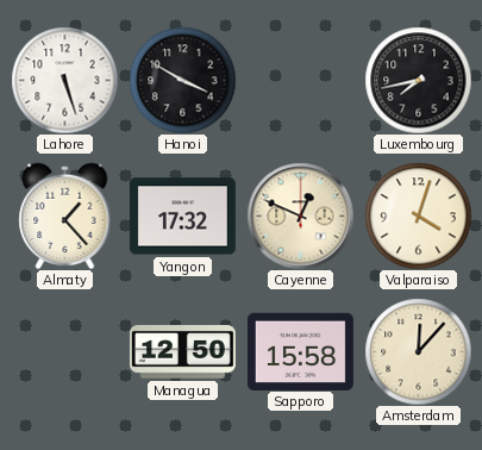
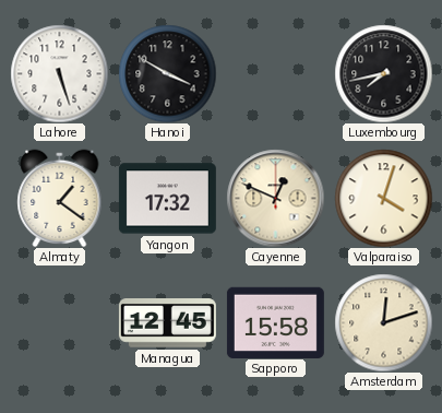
Almaty: 1:23 -> 1:21
Managua: 12:50 -> 12:45
Amsterdam: 12:07 -> 12:12
